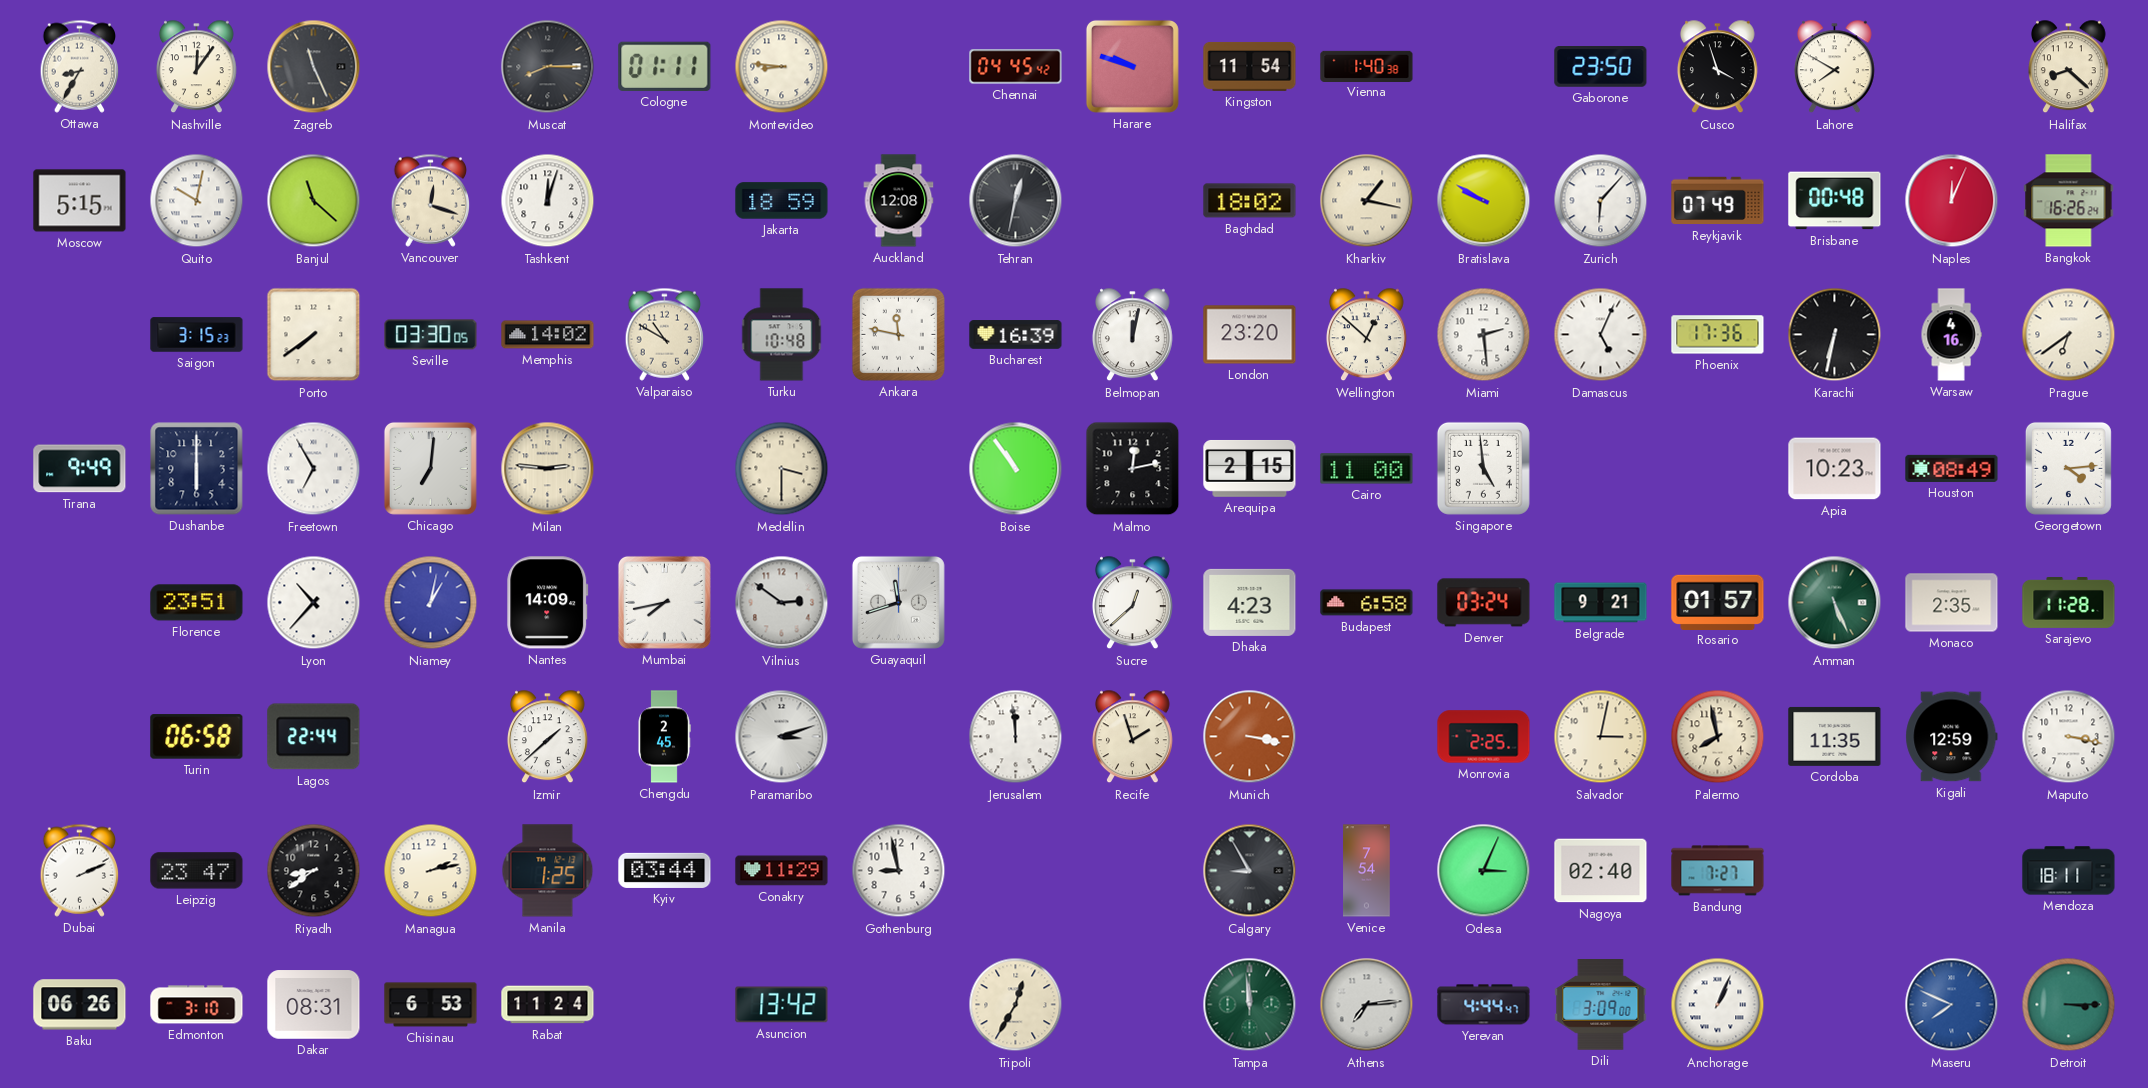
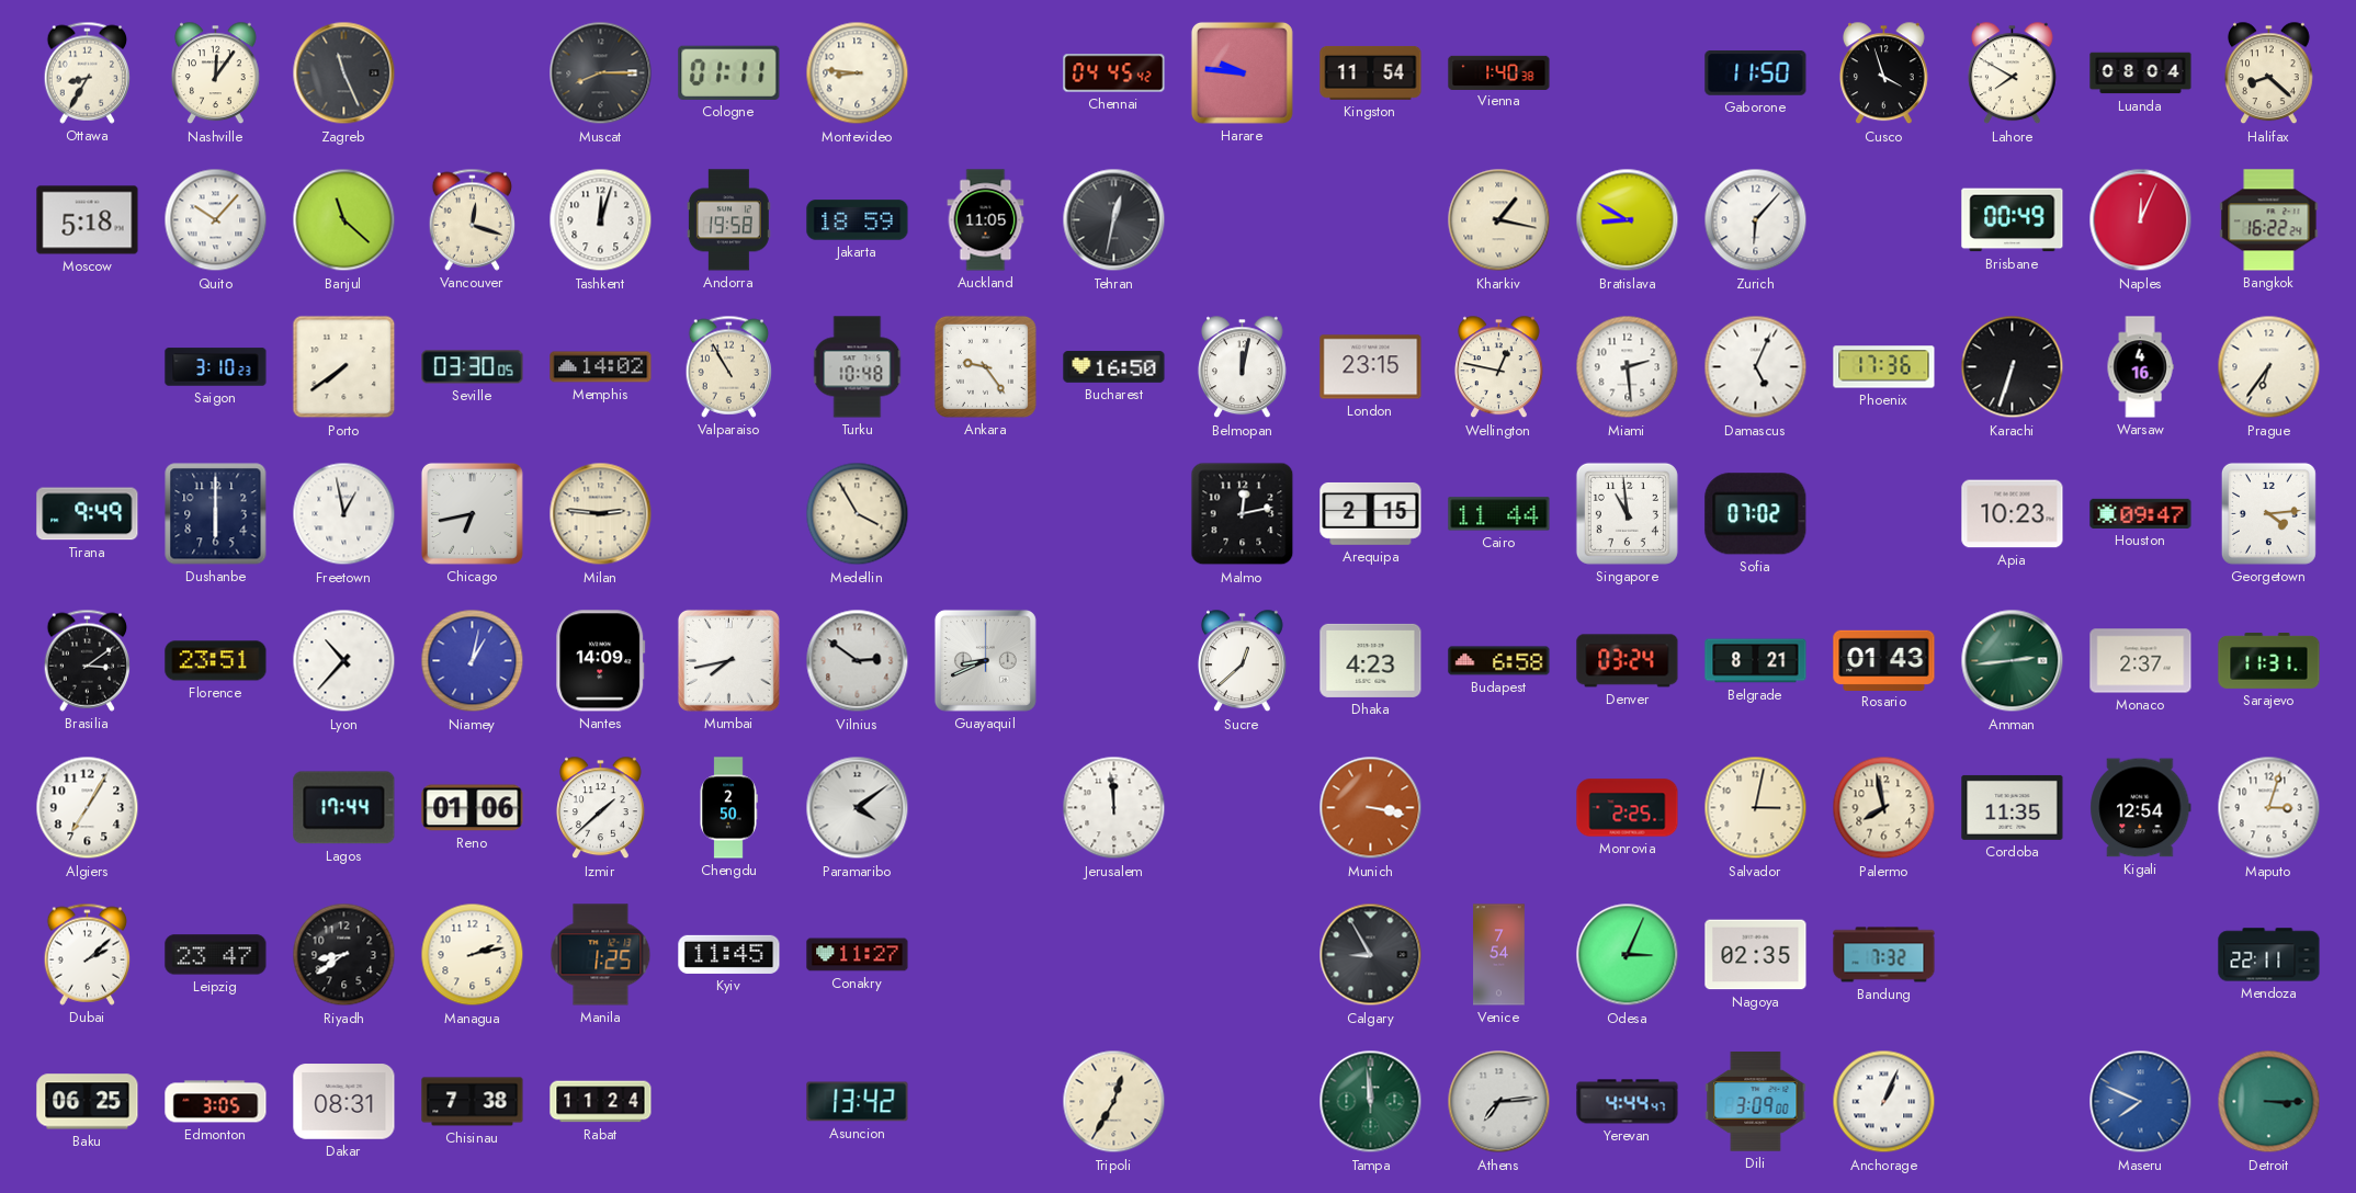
Harare: 9:48 -> 9:46
Gaborone: 23:50 -> 11:50
Luanda: none -> 08:04
Moscow: 5:15 -> 5:18
Quito: 10:02 -> 10:07
Andorra: none -> 19:58
Auckland: 12:08 -> 11:05
Baghdad: 18:02 -> none
Bratislava: 9:50 -> 8:50
Reykjavik: 07:49 -> none
Brisbane: 00:48 -> 00:49
Bangkok: 16:26 -> 16:22
Saigon: 3:15 -> 3:10
Valparaiso: 10:50 -> 10:55
Ankara: 11:47 -> 9:24
Bucharest: 16:39 -> 16:50
London: 23:20 -> 23:15
Wellington: 12:52 -> 12:47
Karachi: 6:32 -> 6:33
Prague: 6:39 -> 6:36
Freetown: 6:55 -> 12:58
Chicago: 7:01 -> 6:43
Medellin: 3:30 -> 3:55
Boise: 10:54 -> none
Cairo: 11:00 -> 11:44
Singapore: 4:59 -> 10:59
Sofia: none -> 07:02
Houston: 08:49 -> 09:47
Brasilia: none -> 3:09
Guayaquil: 11:42 -> 8:41
Belgrade: 9:21 -> 8:21
Rosario: 01:57 -> 01:43
Amman: 5:26 -> 2:44
Monaco: 2:35 -> 2:37
Sarajevo: 11:28 -> 11:31
Algiers: none -> 7:05
Turin: 06:58 -> none
Lagos: 22:44 -> 17:44
Reno: none -> 01:06
Chengdu: 2:45 -> 2:50
Paramaribo: 3:12 -> 4:09
Recife: 1:57 -> none
Kigali: 12:59 -> 12:54
Maputo: 3:17 -> 3:03
Dubai: 2:11 -> 2:08
Kyiv: 03:44 -> 11:45
Conakry: 11:29 -> 11:27
Gothenburg: 8:58 -> none
Nagoya: 02:40 -> 02:35
Bandung: 7:27 -> 7:32
Mendoza: 18:11 -> 22:11
Baku: 06:26 -> 06:25
Edmonton: 3:10 -> 3:05
Chisinau: 6:53 -> 7:38
